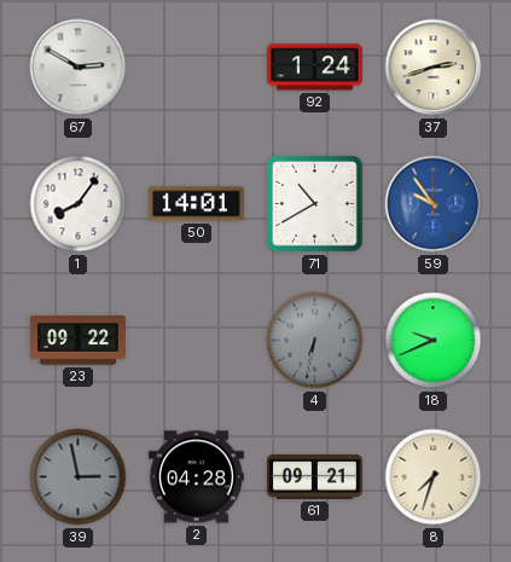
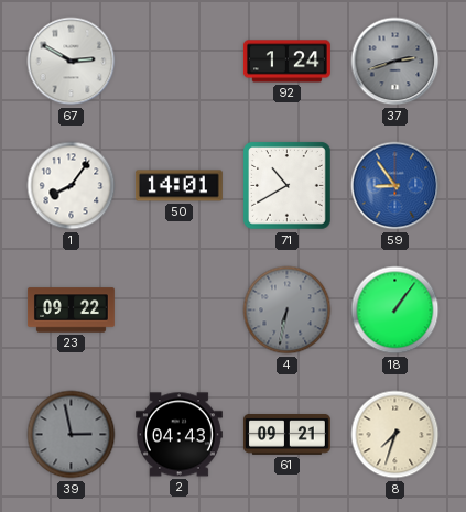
37 dial: cream -> grey
59: 9:54 -> 8:54
18: 9:41 -> 1:06
2: 04:28 -> 04:43
